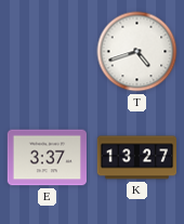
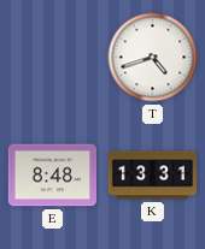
E: 3:37 -> 8:48
K: 13:27 -> 13:31
